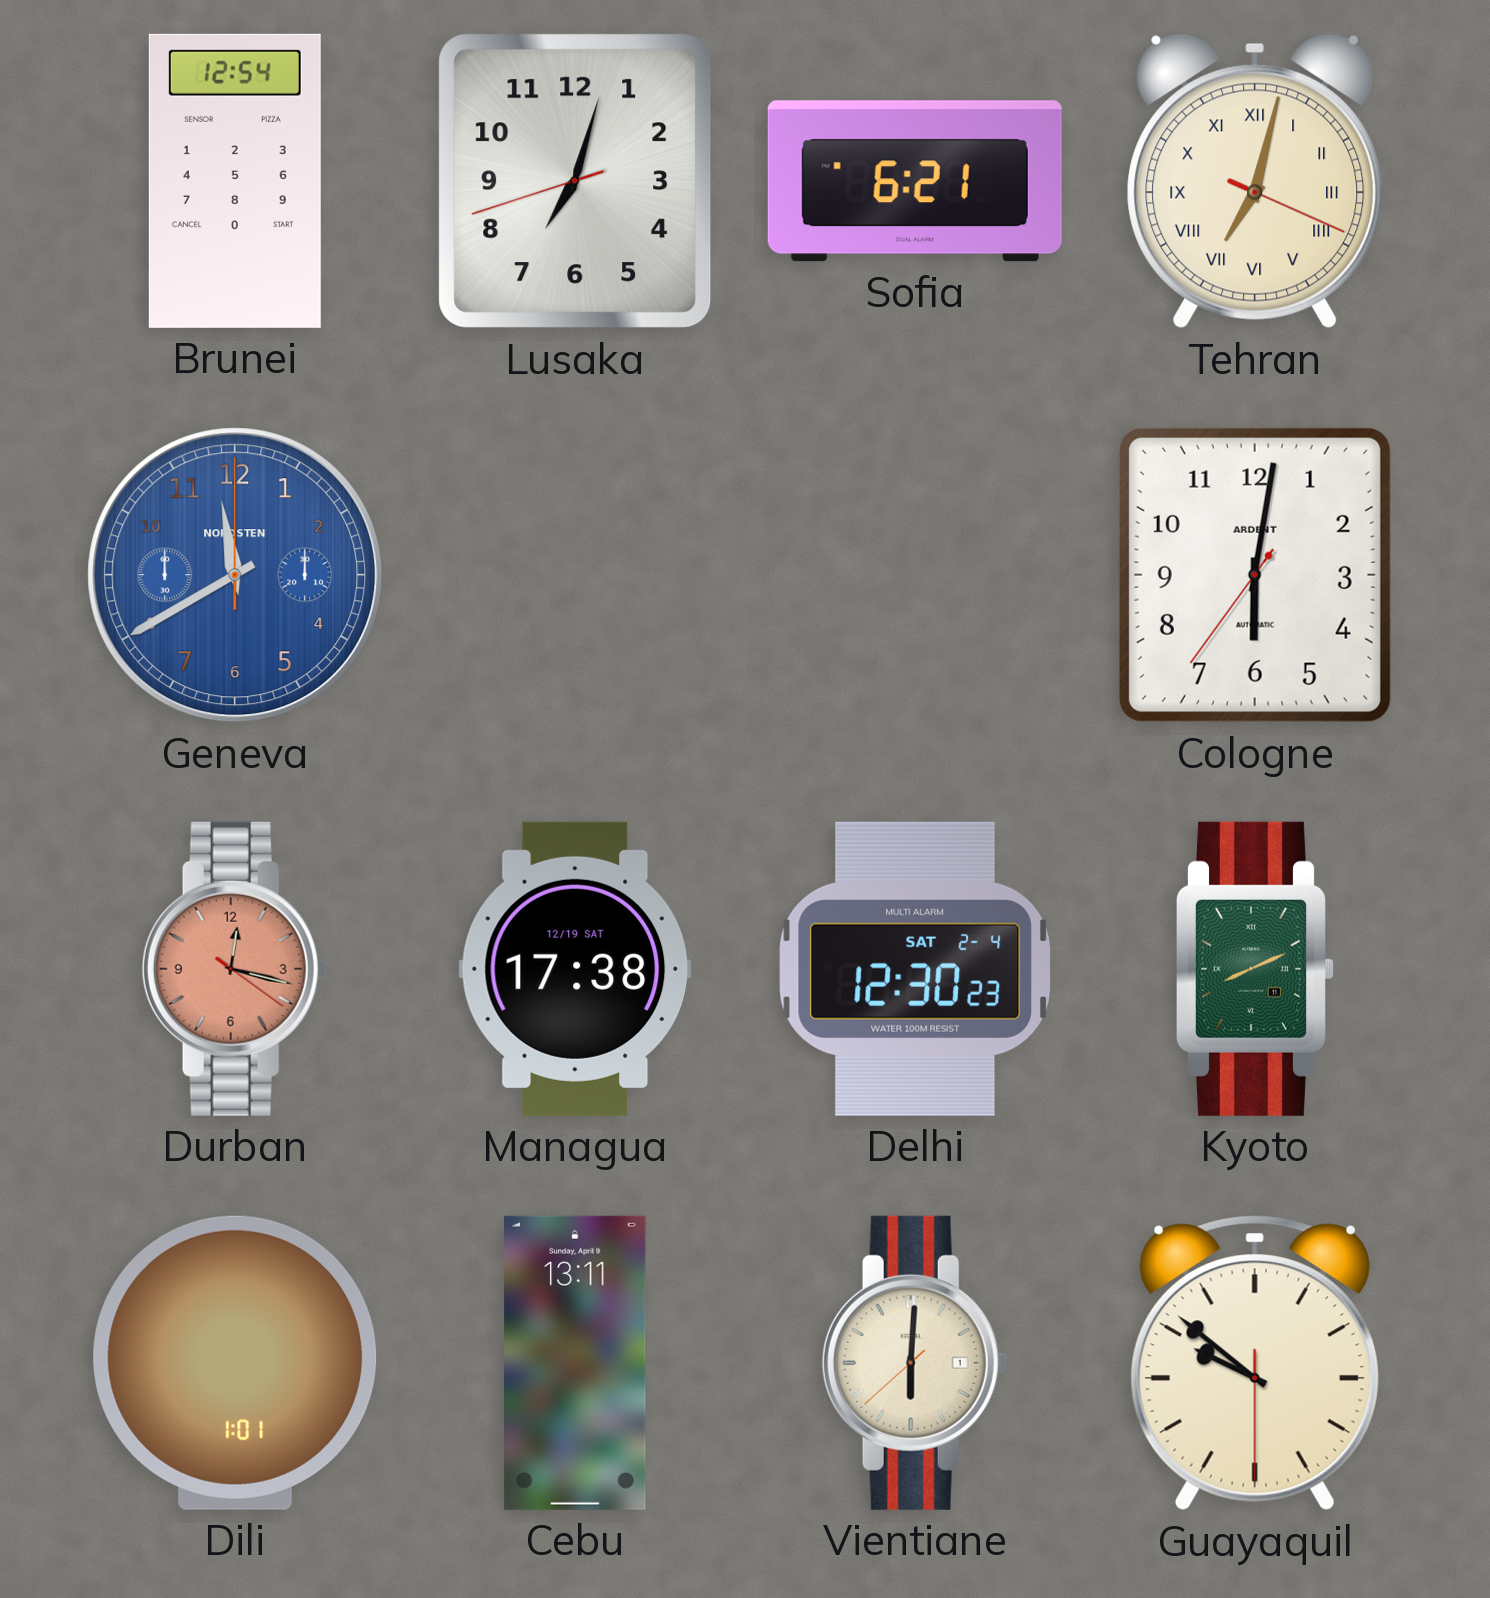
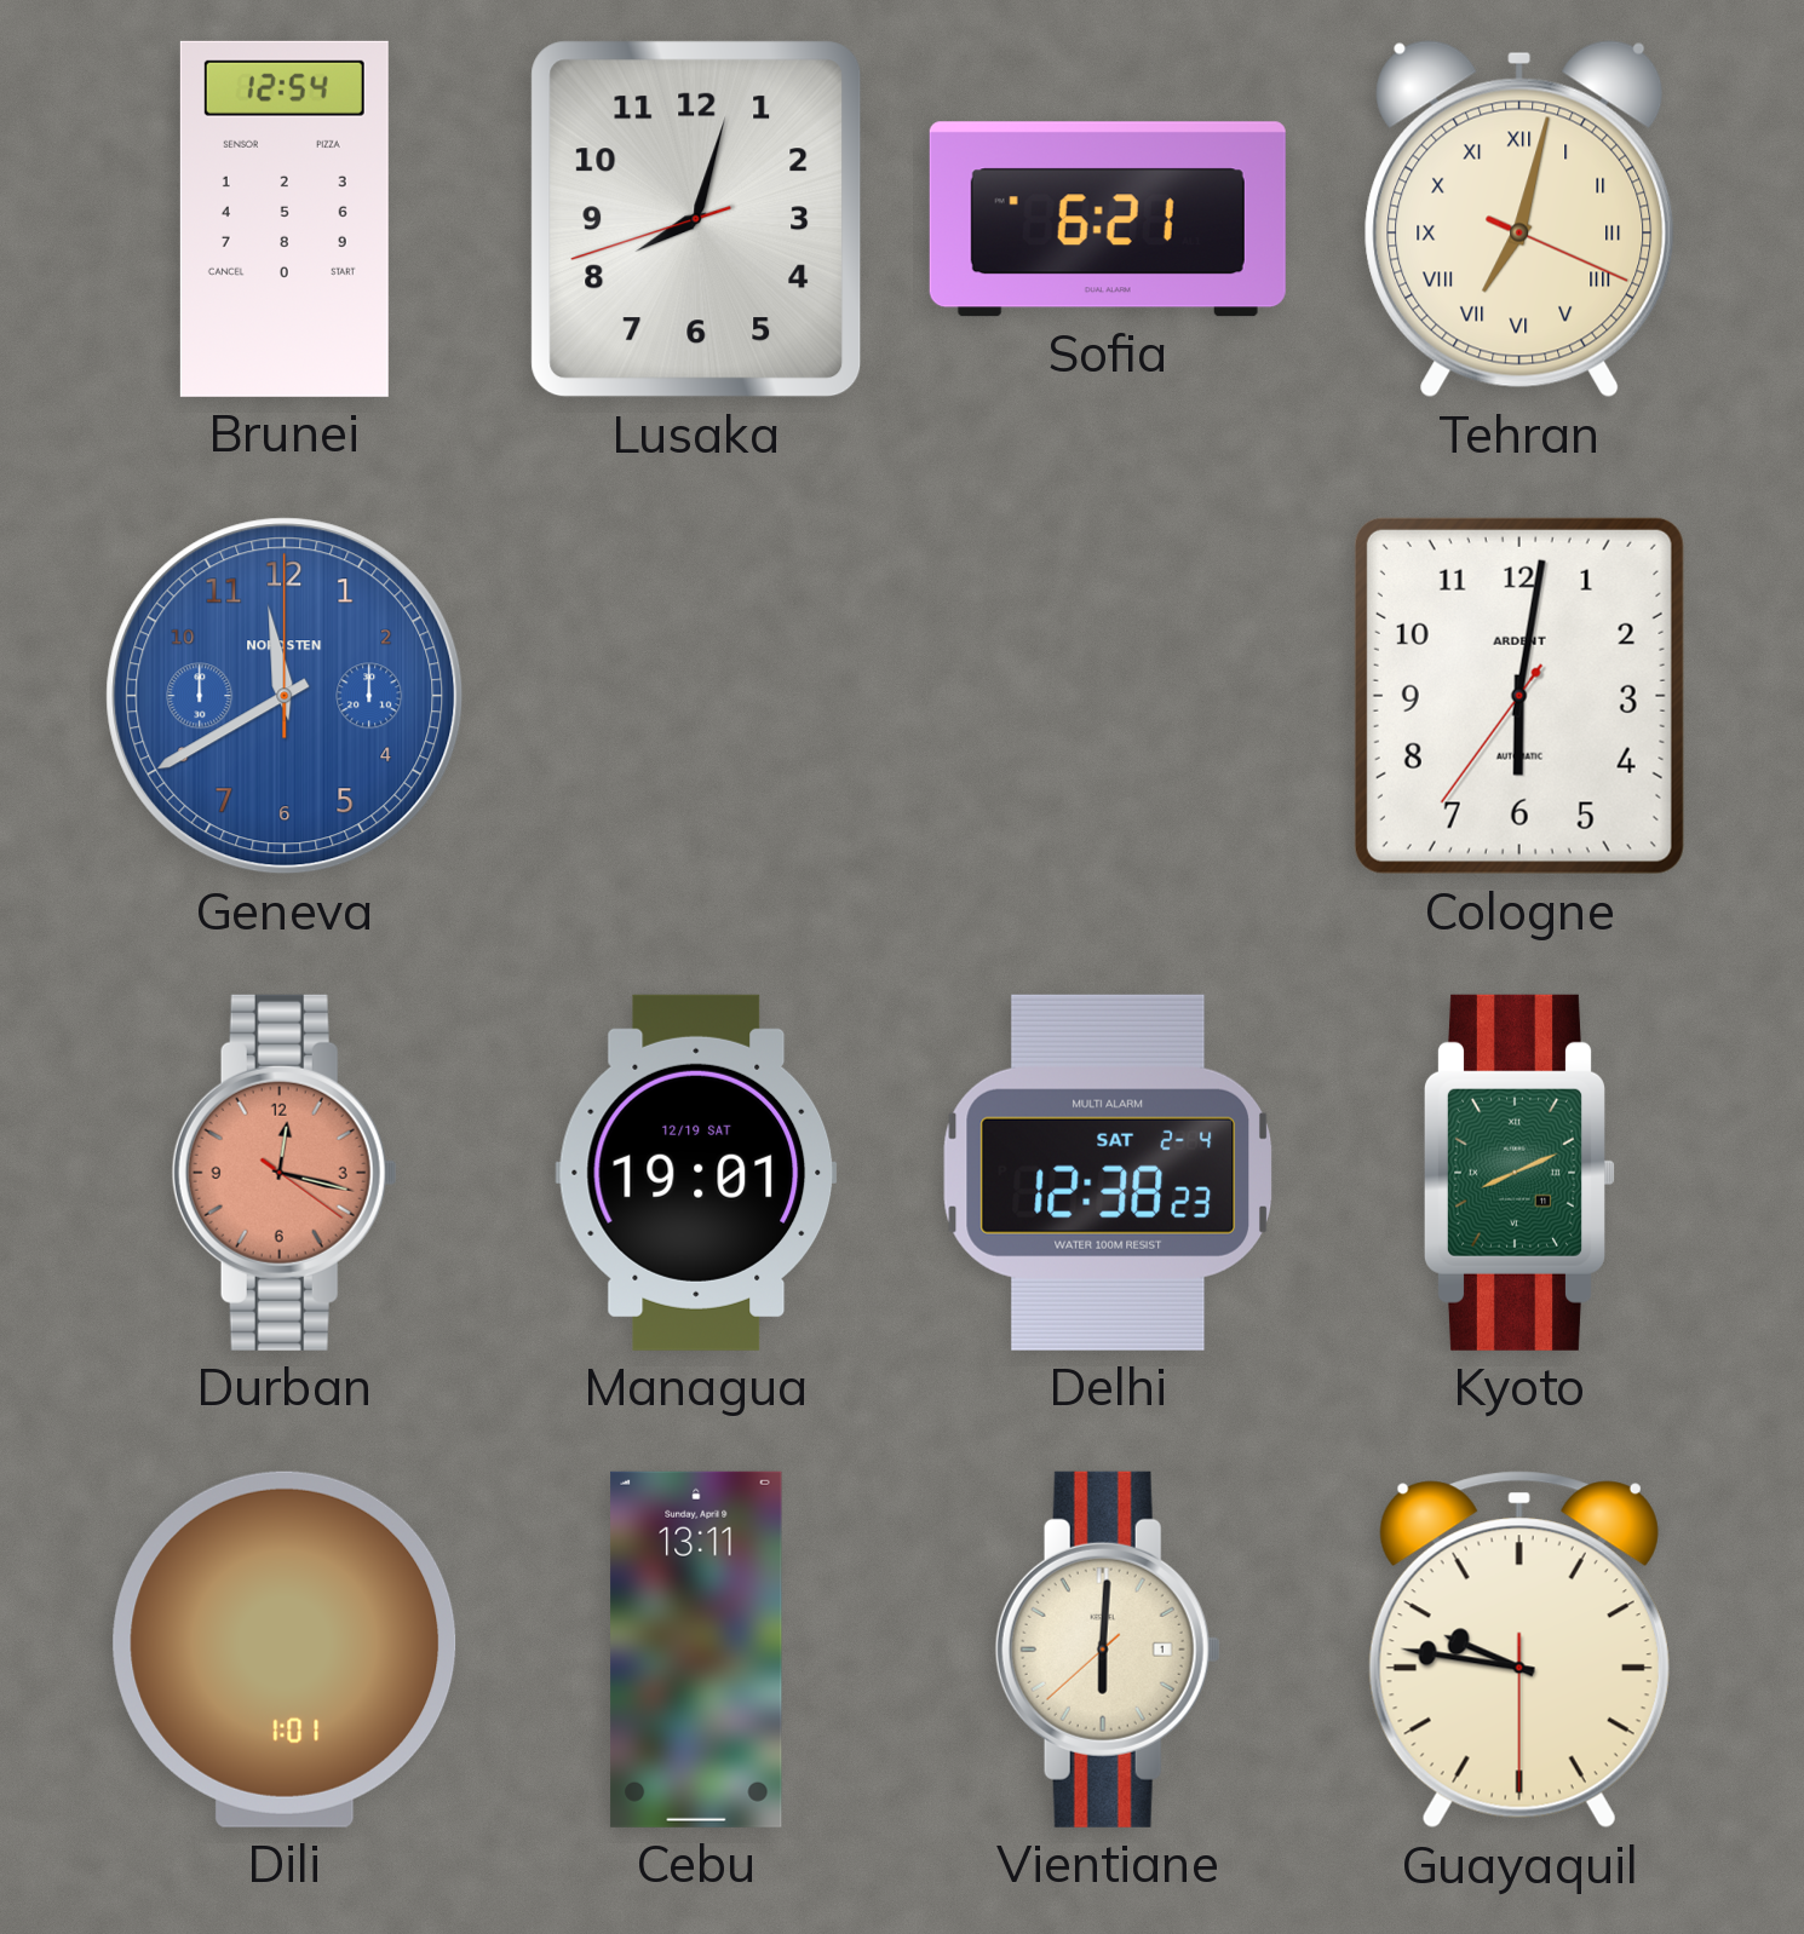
Lusaka: 7:02 -> 8:02
Managua: 17:38 -> 19:01
Delhi: 12:30 -> 12:38
Guayaquil: 9:51 -> 9:46
